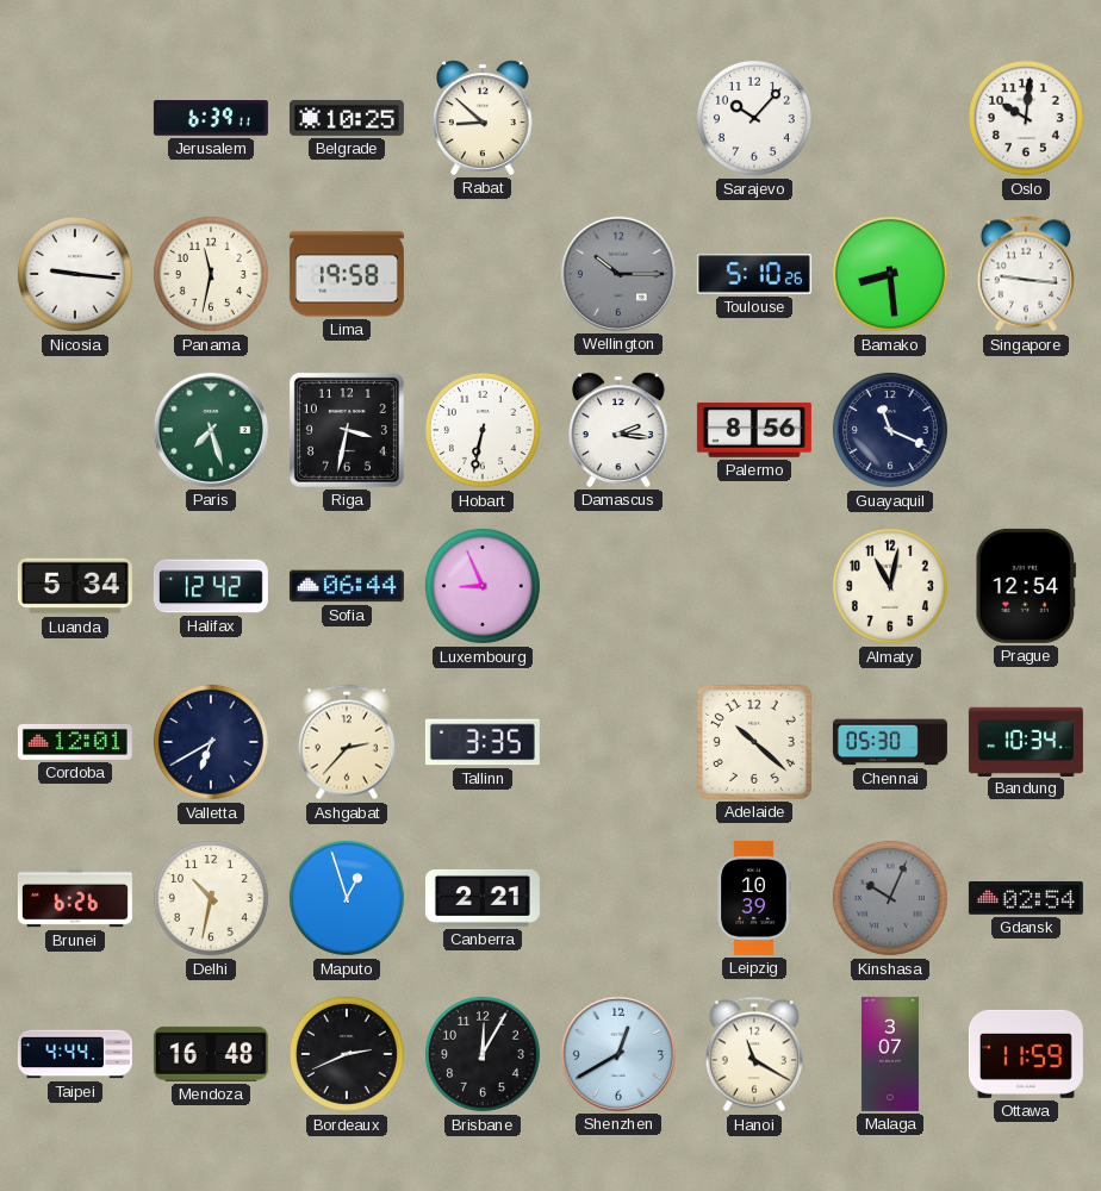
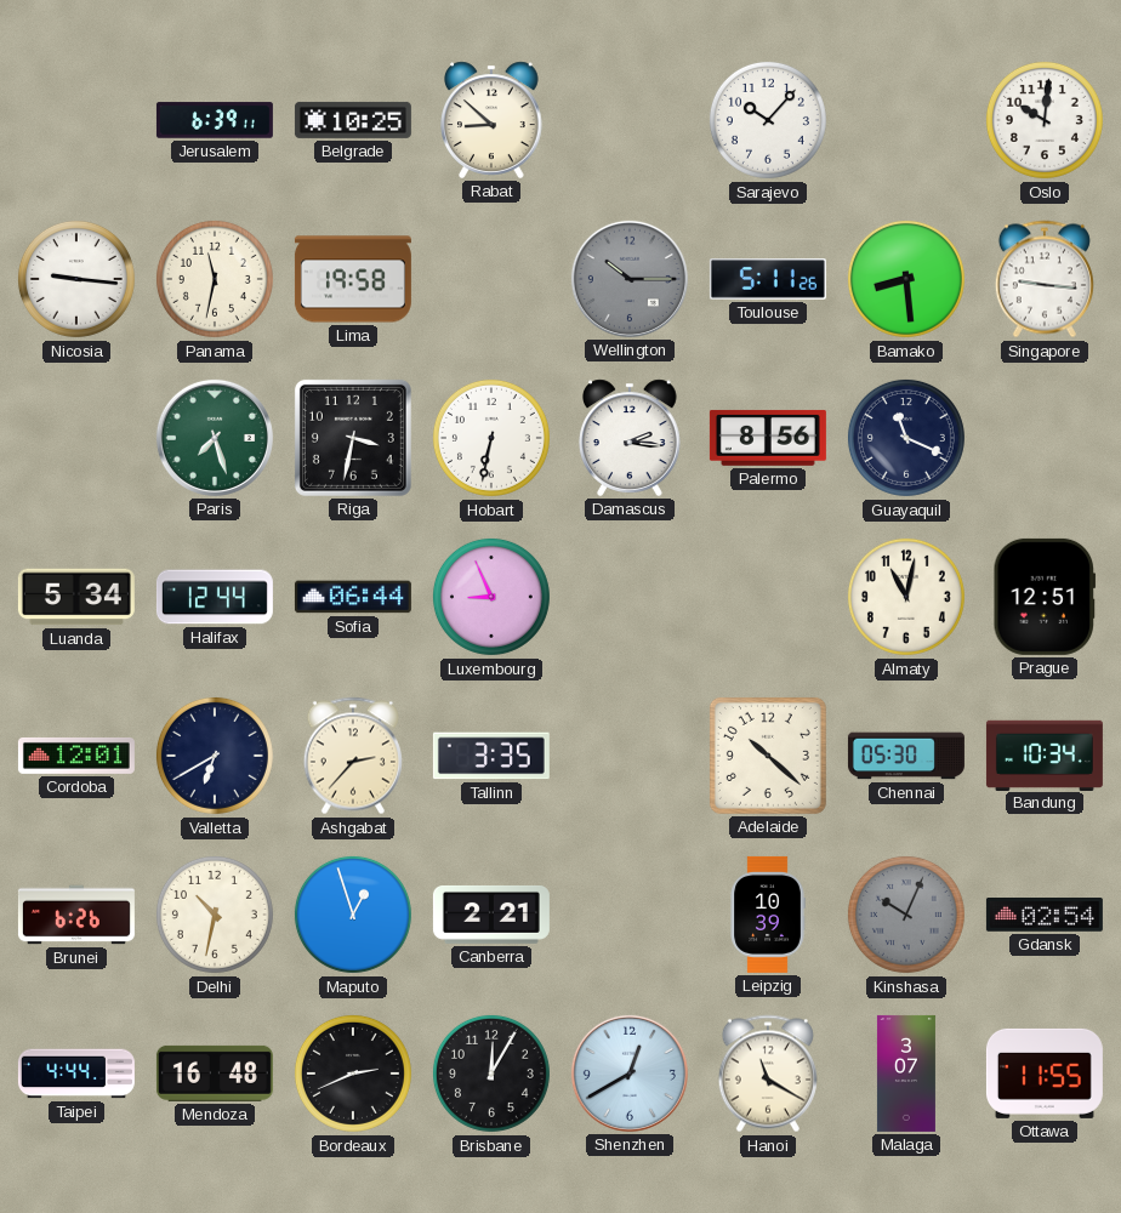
Toulouse: 5:10 -> 5:11
Halifax: 12:42 -> 12:44
Prague: 12:54 -> 12:51
Ottawa: 11:59 -> 11:55
